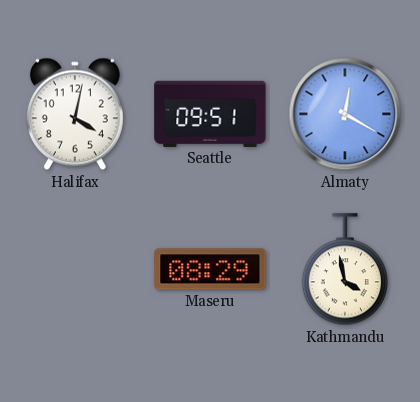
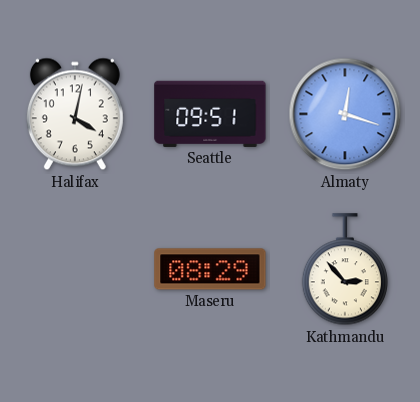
Almaty: 12:20 -> 12:18
Kathmandu: 3:58 -> 2:53
